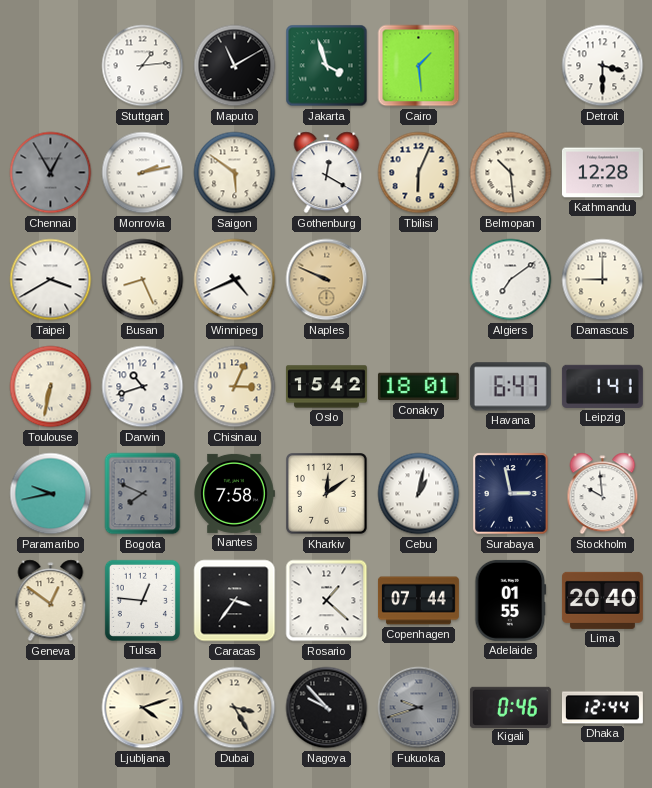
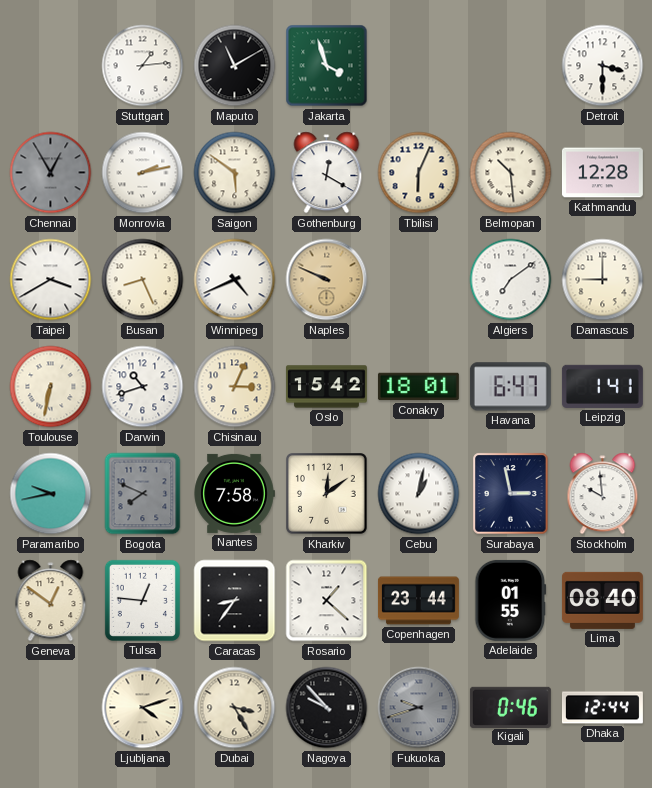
Cairo: 1:29 -> none
Caracas: 3:36 -> 8:36
Copenhagen: 07:44 -> 23:44
Lima: 20:40 -> 08:40
